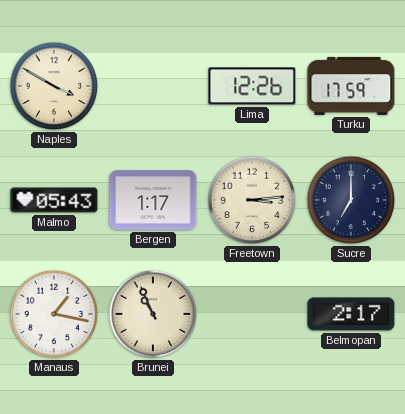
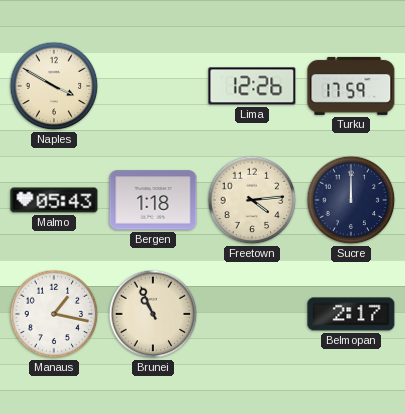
Bergen: 1:17 -> 1:18
Freetown: 3:14 -> 4:14
Sucre: 7:00 -> 12:00
